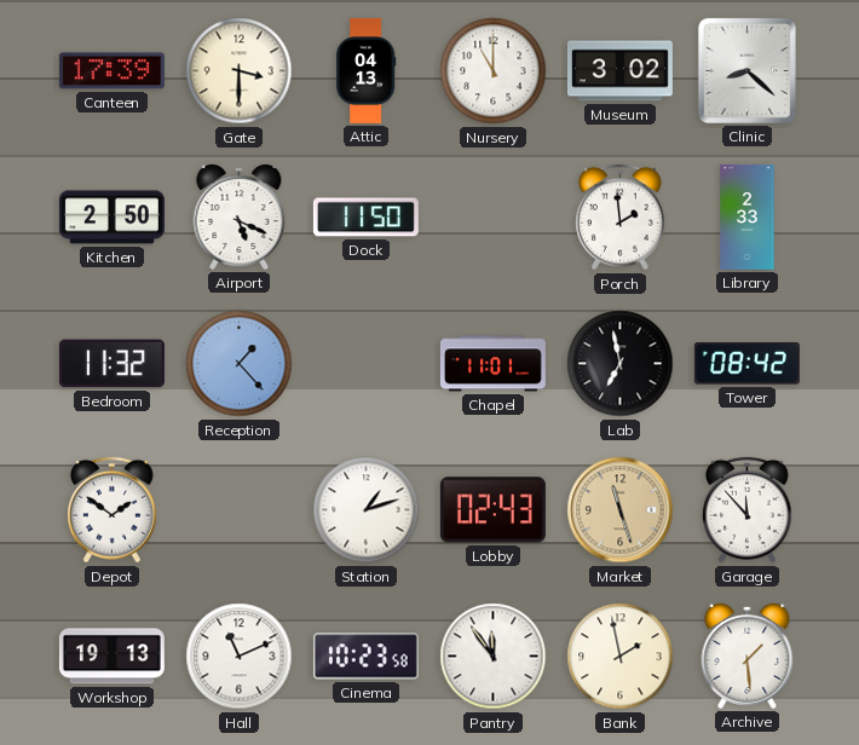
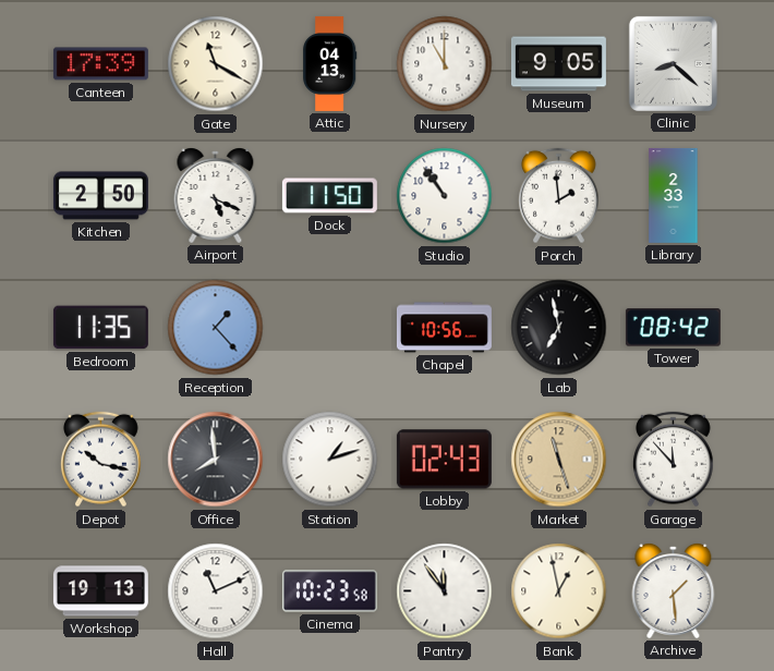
Gate: 3:30 -> 11:20
Museum: 3:02 -> 9:05
Studio: none -> 10:54
Bedroom: 11:32 -> 11:35
Chapel: 11:01 -> 10:56
Depot: 1:51 -> 10:17
Office: none -> 7:59
Bank: 1:58 -> 12:58
